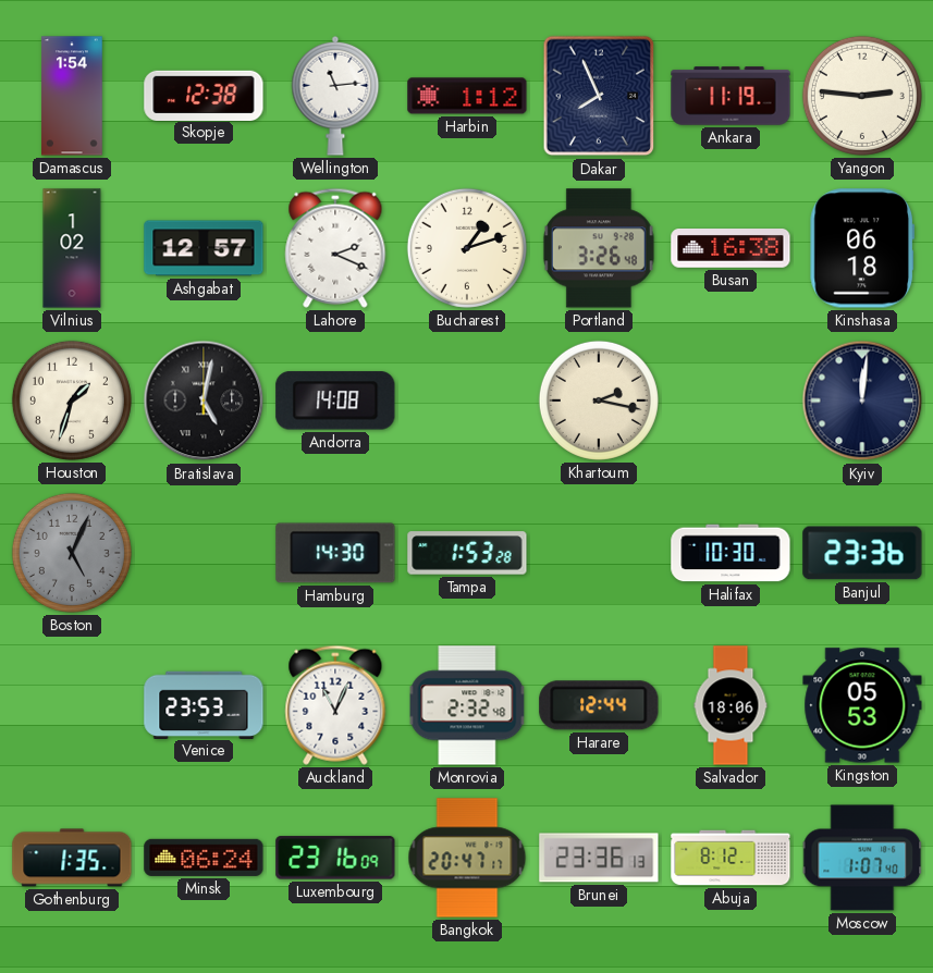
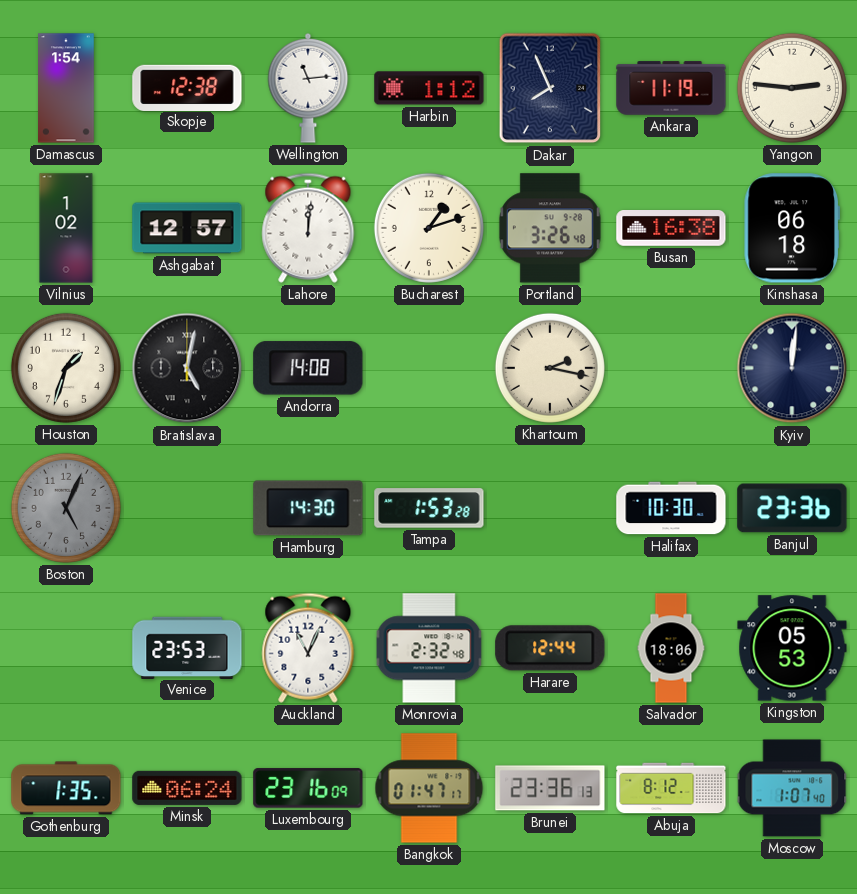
Lahore: 2:19 -> 12:01
Bangkok: 20:47 -> 01:47
